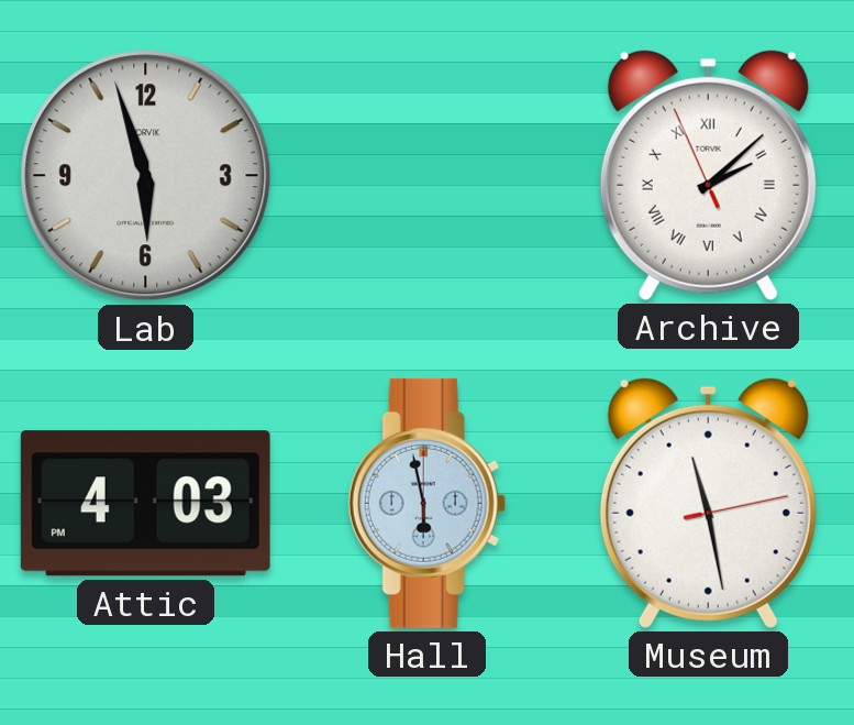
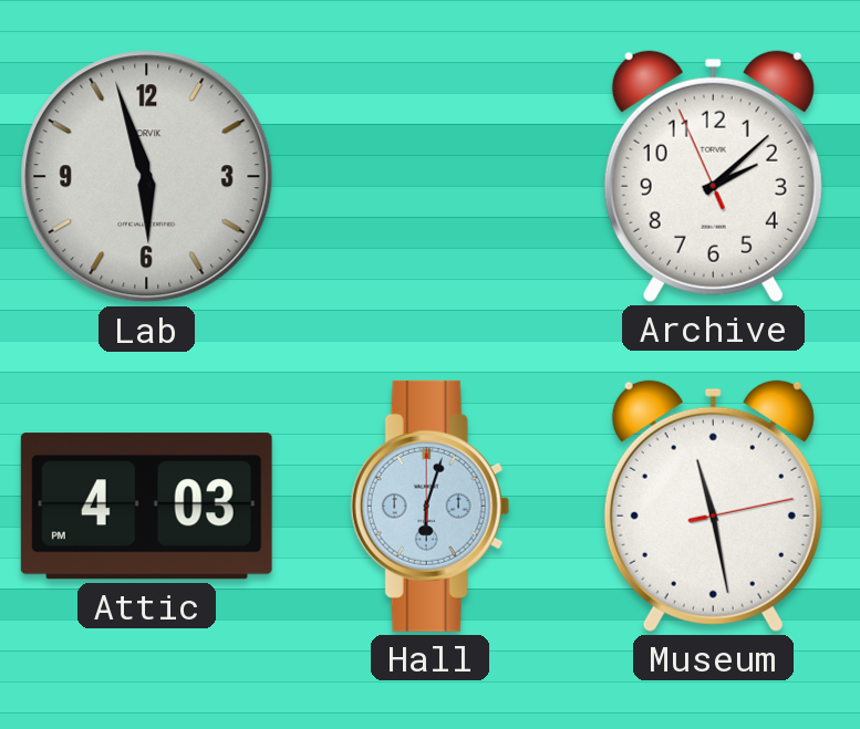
Archive numerals: Roman -> Arabic
Hall: 5:58 -> 6:03
